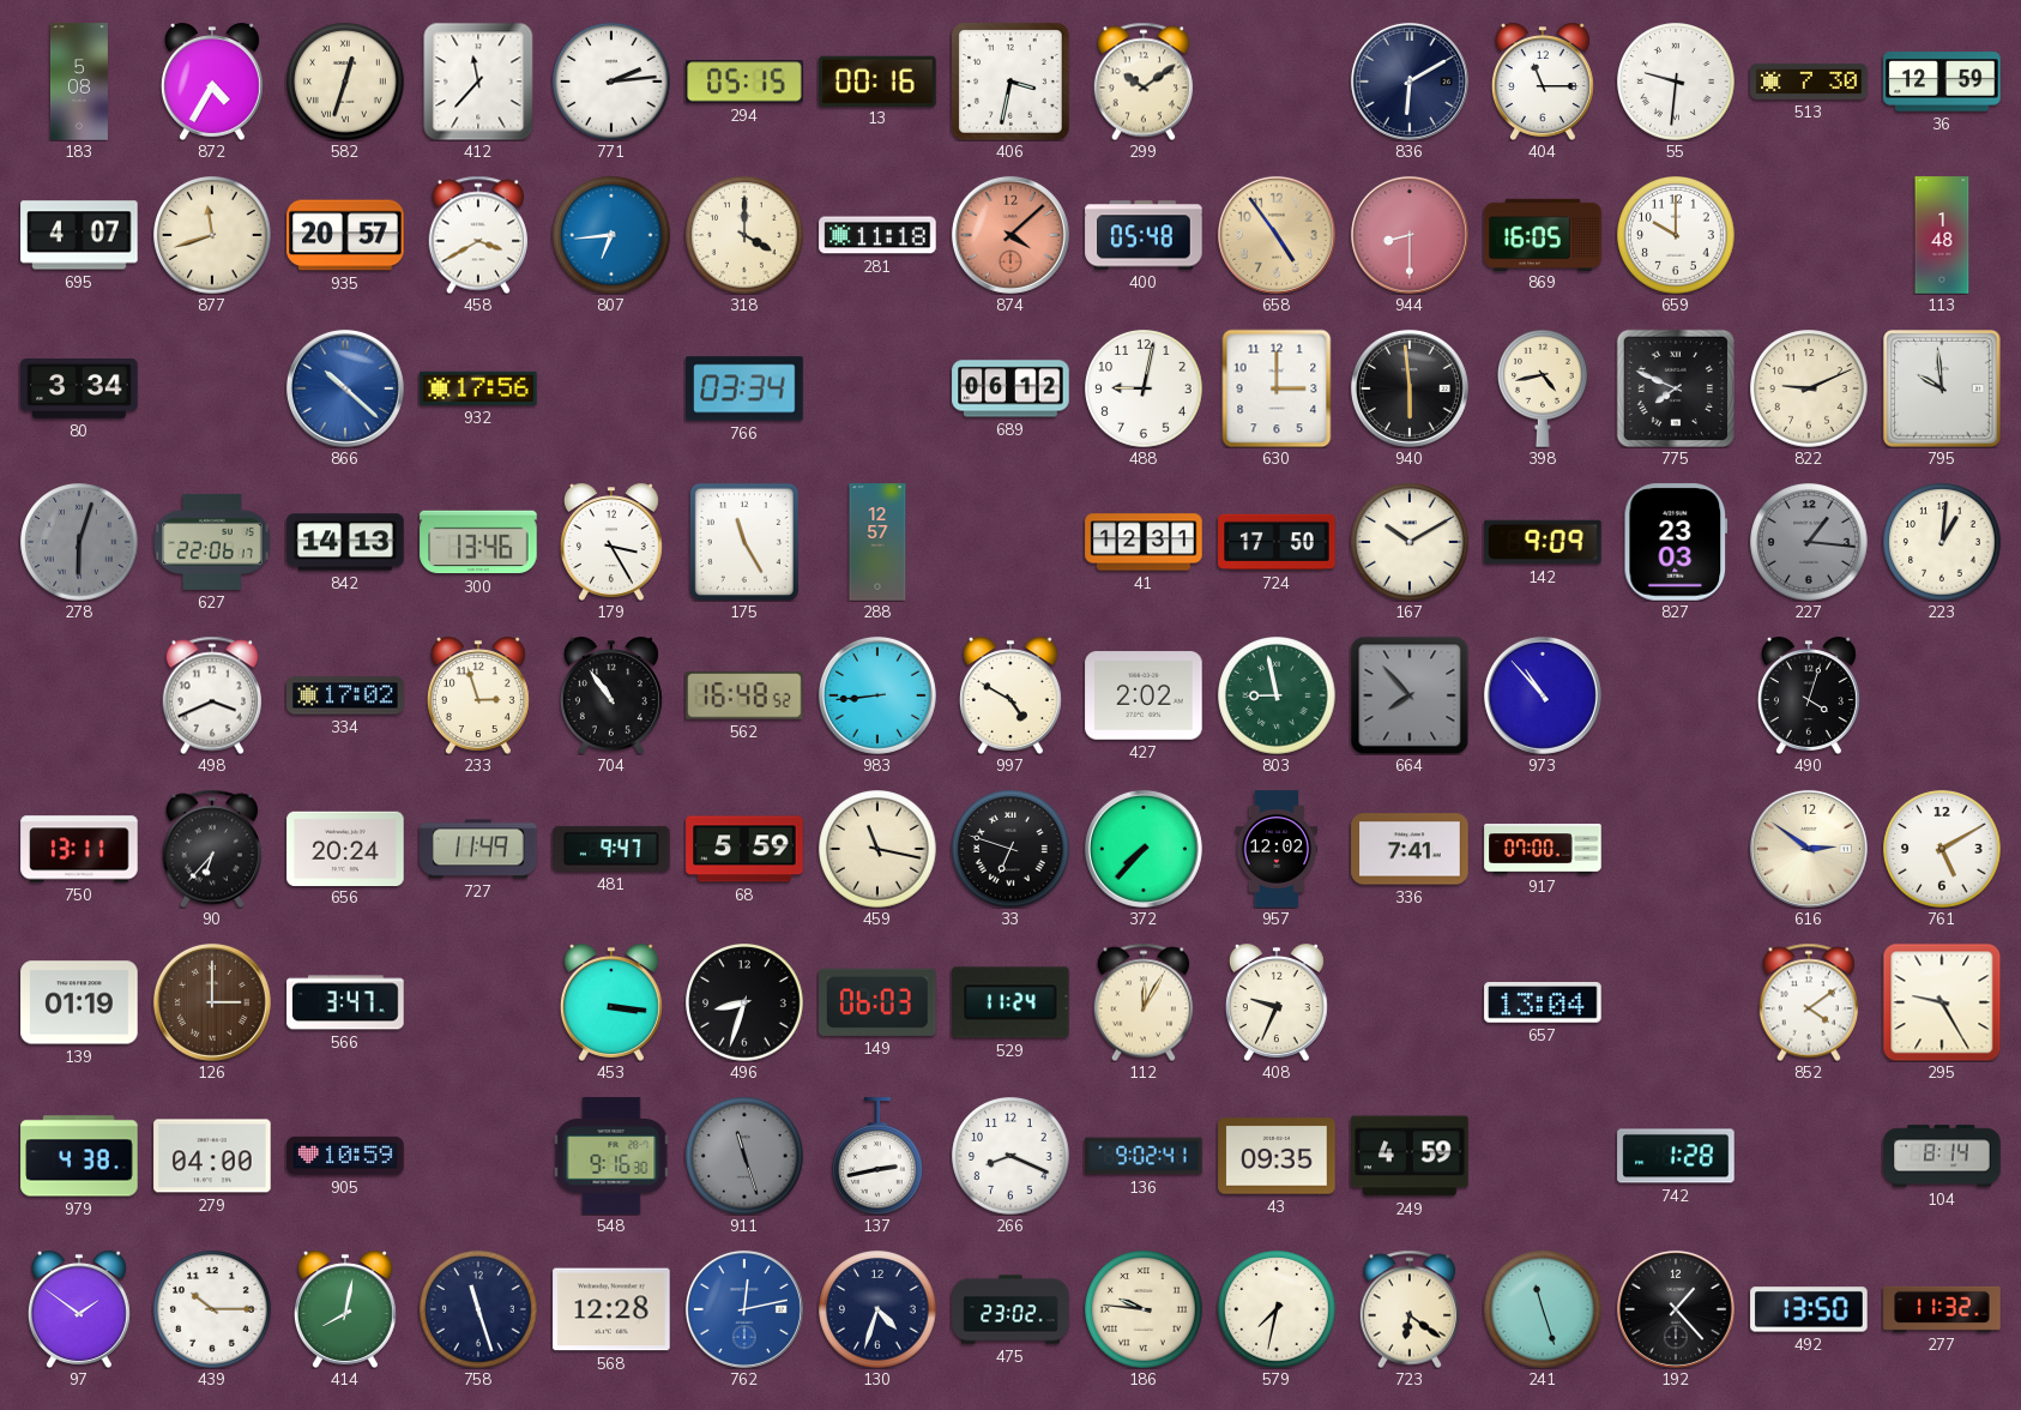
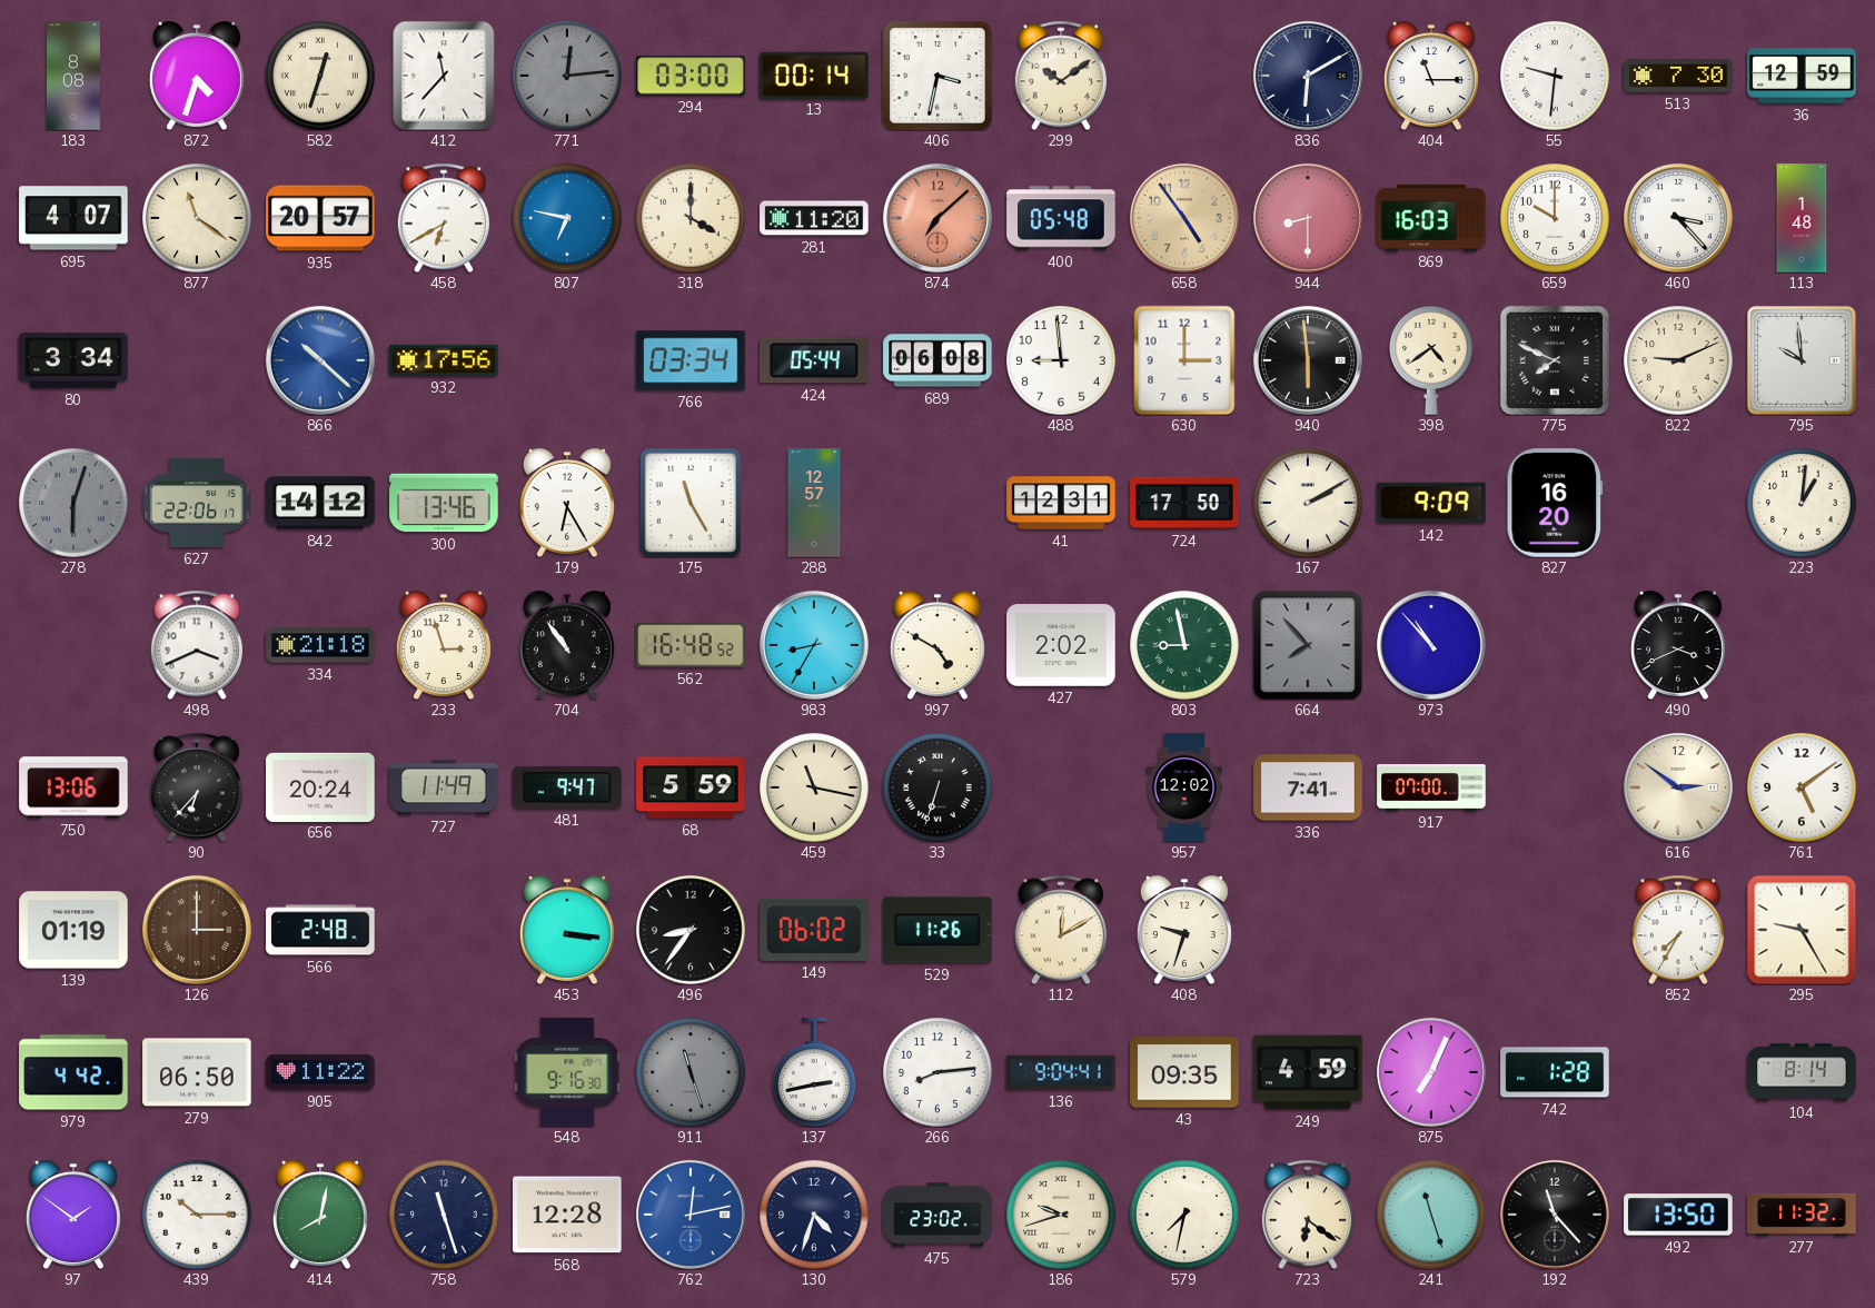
183: 5:08 -> 8:08
872: 4:35 -> 4:33
771: 2:14 -> 12:14
771 dial: white -> grey
294: 05:15 -> 03:00
13: 00:16 -> 00:14
877: 11:42 -> 11:21
458: 3:40 -> 6:40
807: 6:44 -> 6:47
281: 11:18 -> 11:20
874: 4:08 -> 7:08
869: 16:05 -> 16:03
460: none -> 3:23
424: none -> 05:44
689: 06:12 -> 06:08
488: 9:02 -> 8:59
398: 4:43 -> 4:39
842: 14:13 -> 14:12
179: 3:25 -> 6:25
167: 10:10 -> 2:10
827: 23:03 -> 16:20
227: 1:16 -> none
334: 17:02 -> 21:18
983: 8:44 -> 8:35
490: 4:03 -> 3:41
750: 13:11 -> 13:06
33: 6:48 -> 6:33
372: 7:37 -> none
761: 5:10 -> 5:09
566: 3:47 -> 2:48
496: 8:33 -> 8:36
149: 06:03 -> 06:02
529: 11:24 -> 11:26
112: 12:05 -> 12:10
408: 9:34 -> 9:33
657: 13:04 -> none
852: 4:09 -> 7:35
979: 4:38 -> 4:42
279: 04:00 -> 06:50
905: 10:59 -> 11:22
266: 8:19 -> 8:14
136: 9:02 -> 9:04
875: none -> 7:04
186: 9:46 -> 9:42
192: 1:23 -> 11:23
